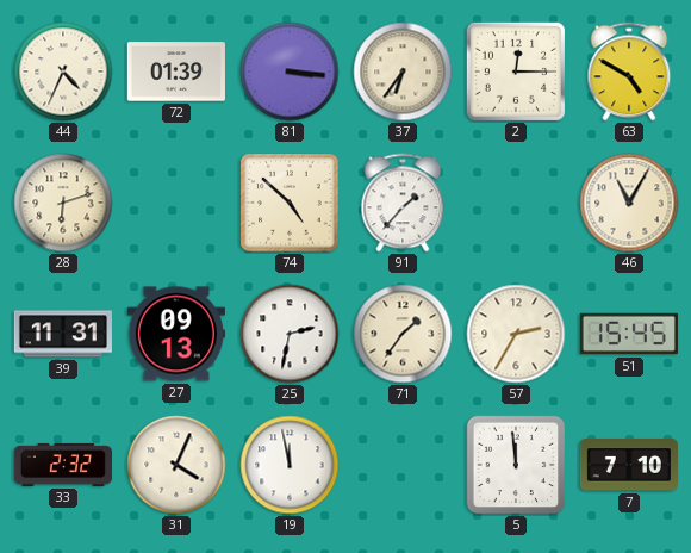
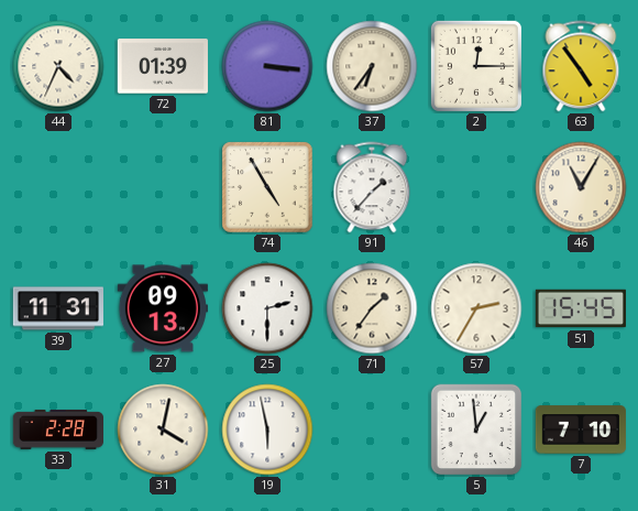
63: 4:50 -> 4:54
28: 6:12 -> none
74: 4:52 -> 4:55
25: 2:32 -> 2:30
33: 2:32 -> 2:28
31: 4:04 -> 4:02
19: 11:58 -> 5:58
5: 11:59 -> 12:59
